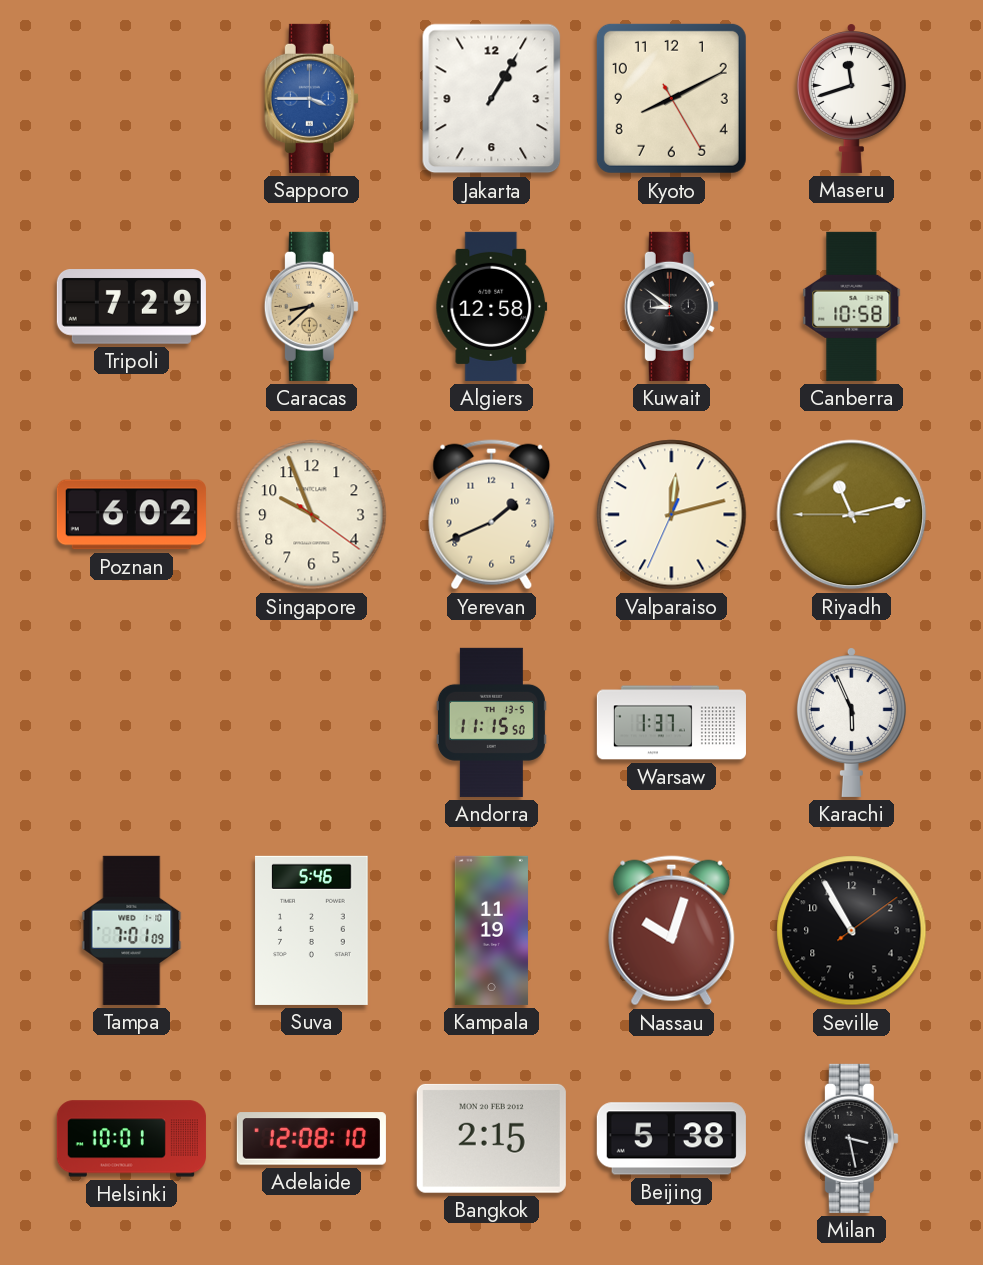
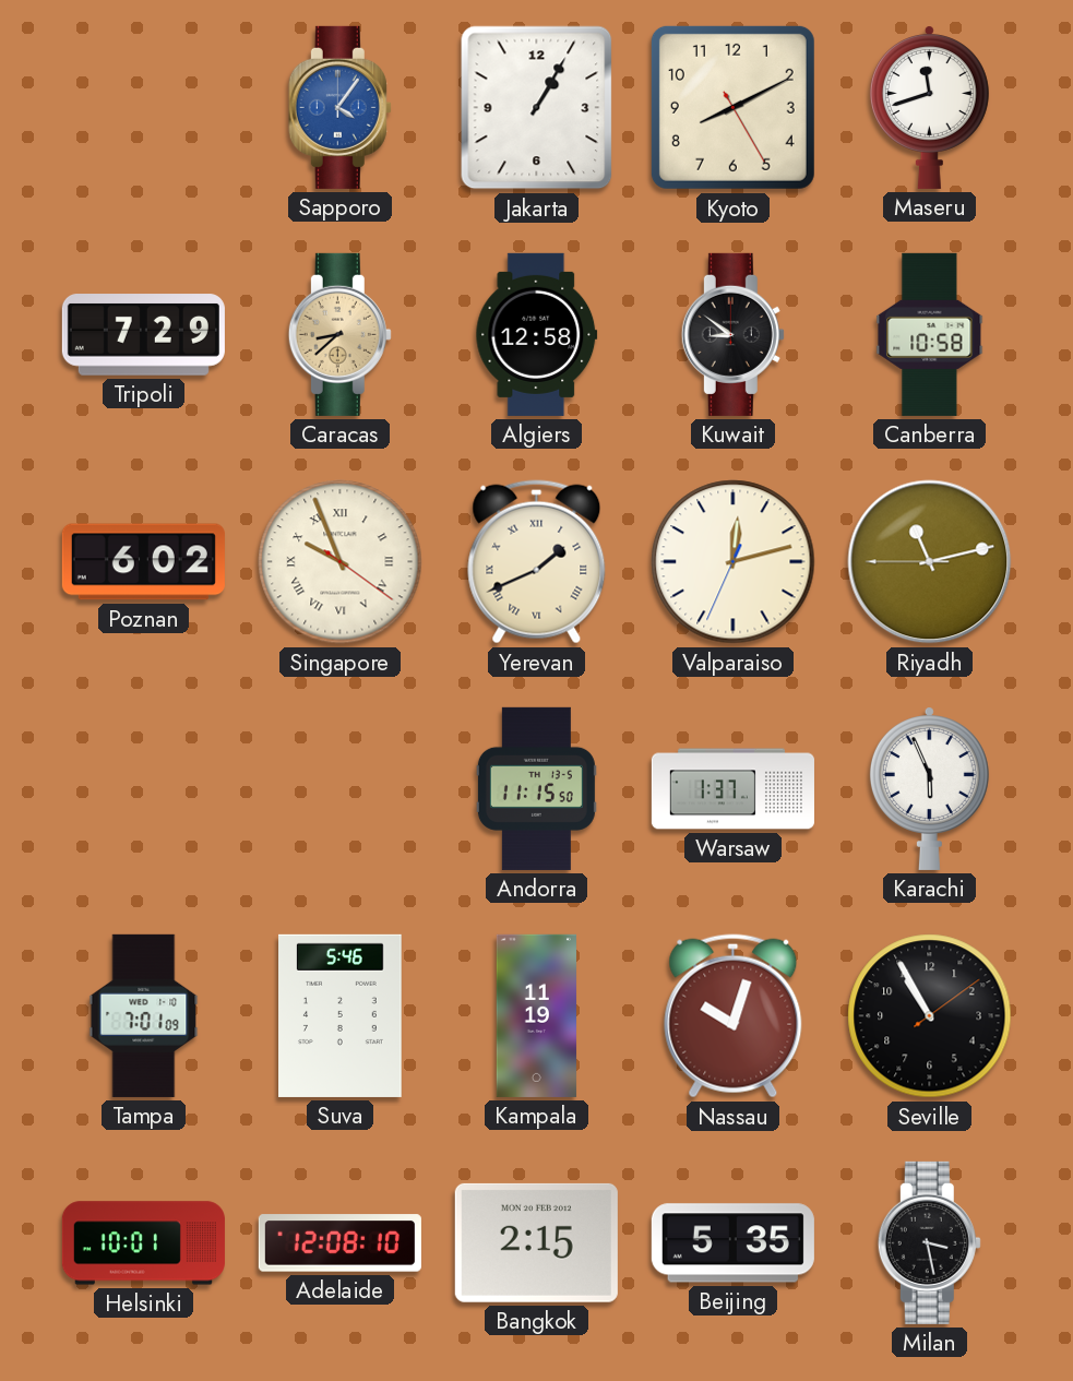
Sapporo: 3:45 -> 4:06
Singapore numerals: Arabic -> Roman
Yerevan numerals: Arabic -> Roman
Beijing: 5:38 -> 5:35
